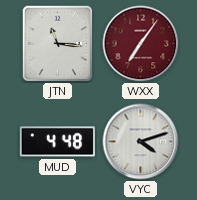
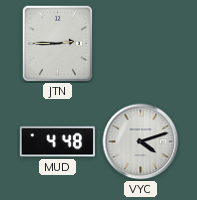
JTN: 11:16 -> 2:45
WXX: 7:06 -> none
